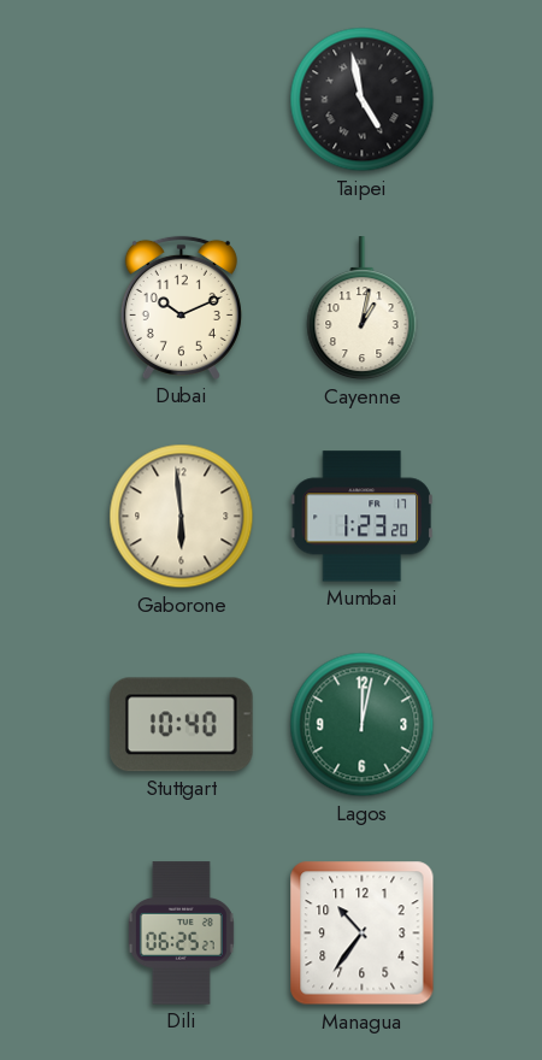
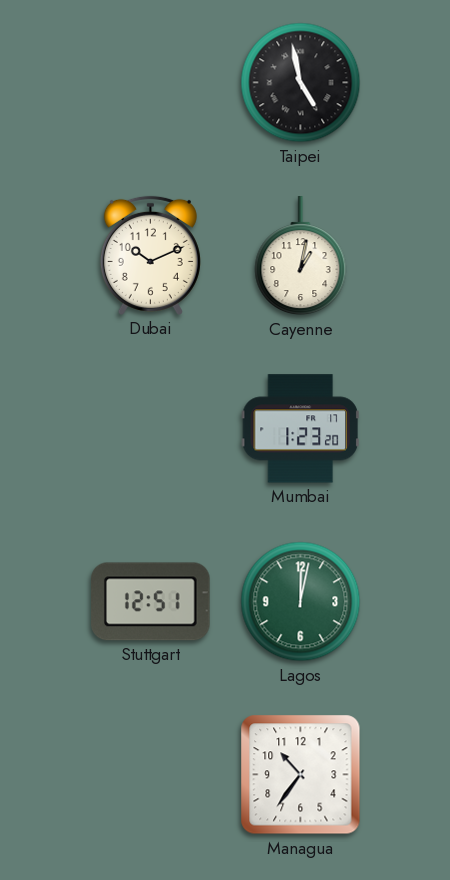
Gaborone: 5:59 -> none
Stuttgart: 10:40 -> 12:51
Dili: 06:25 -> none
